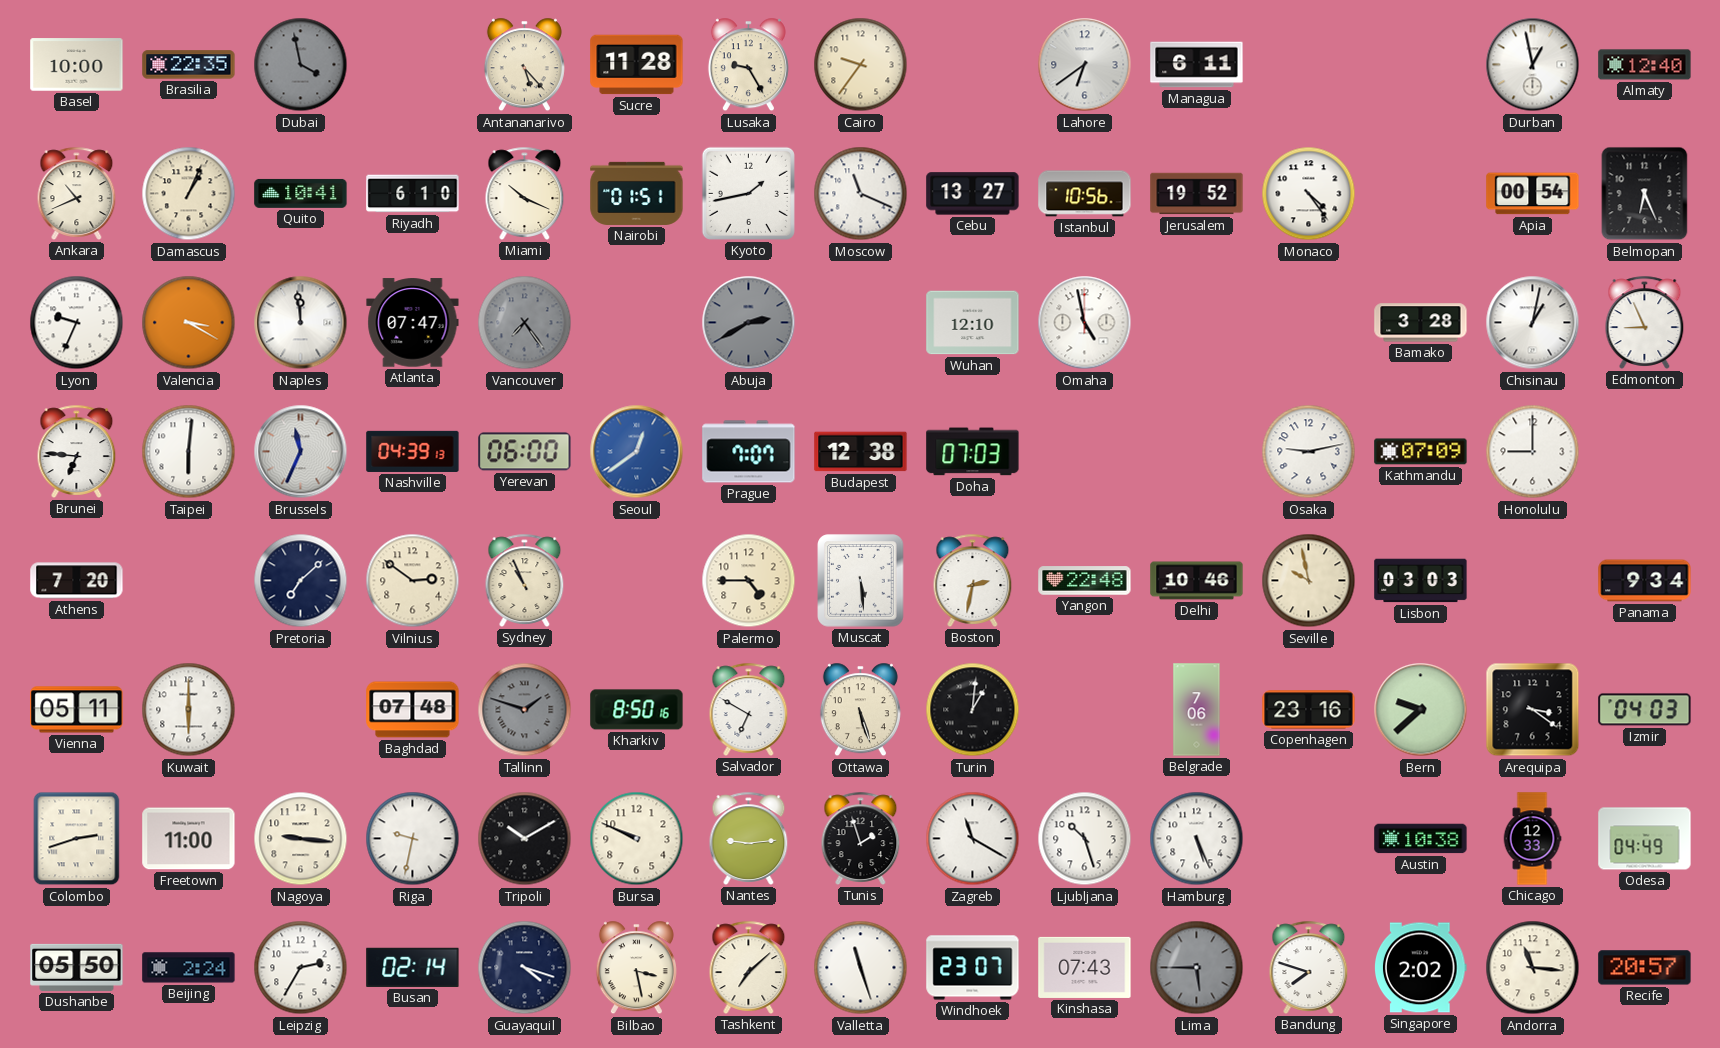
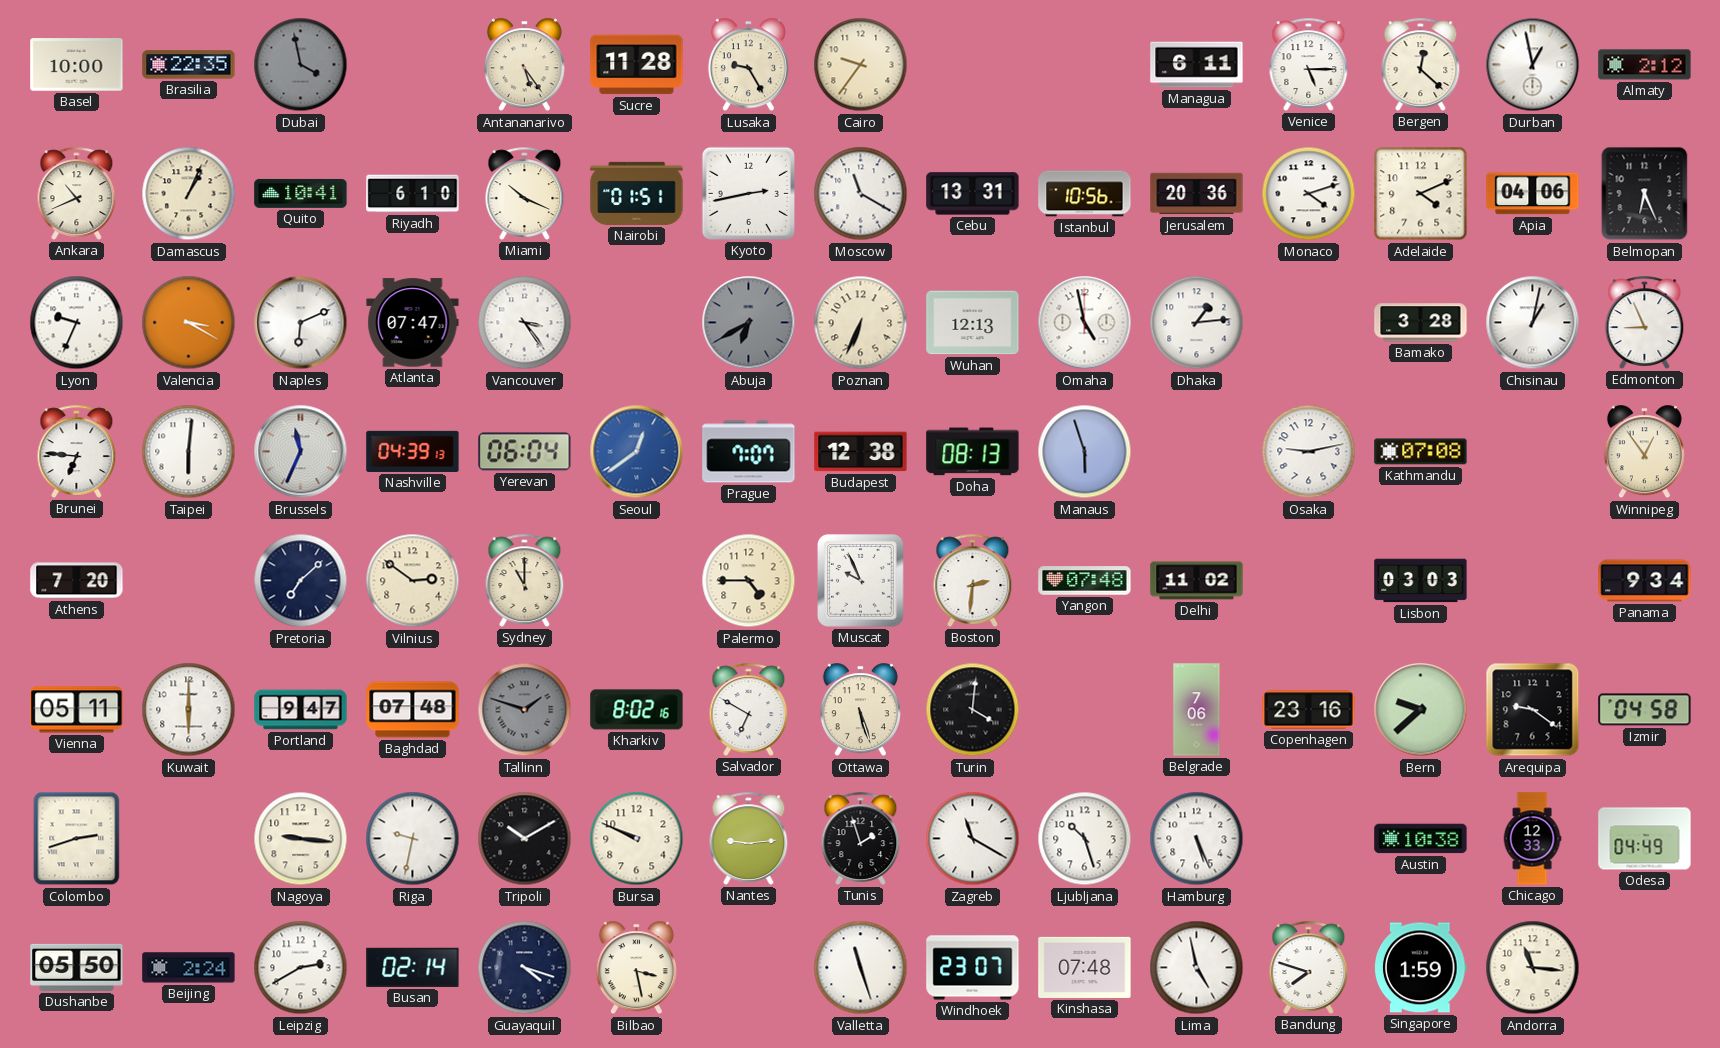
Antananarivo: 5:23 -> 5:24
Lahore: 6:39 -> none
Venice: none -> 5:15
Bergen: none -> 12:22
Almaty: 12:40 -> 2:12
Kyoto: 1:43 -> 2:43
Moscow: 11:19 -> 11:20
Cebu: 13:27 -> 13:31
Jerusalem: 19:52 -> 20:36
Monaco: 4:24 -> 4:12
Adelaide: none -> 4:11
Apia: 00:54 -> 04:06
Naples: 11:59 -> 6:11
Vancouver: 7:24 -> 3:24
Vancouver dial: grey -> white
Abuja: 2:40 -> 6:40
Poznan: none -> 6:34
Wuhan: 12:10 -> 12:13
Dhaka: none -> 1:14
Yerevan: 06:00 -> 06:04
Doha: 07:03 -> 08:13
Manaus: none -> 5:57
Kathmandu: 07:09 -> 07:08
Honolulu: 9:00 -> none
Winnipeg: none -> 12:54
Sydney: 10:56 -> 11:00
Muscat: 5:29 -> 9:56
Boston: 2:32 -> 2:31
Yangon: 22:48 -> 07:48
Delhi: 10:46 -> 11:02
Seville: 9:58 -> none
Portland: none -> 9:47
Kharkiv: 8:50 -> 8:02
Turin: 1:01 -> 4:01
Arequipa: 3:21 -> 9:21
Izmir: 04:03 -> 04:58
Freetown: 11:00 -> none
Leipzig: 2:35 -> 2:40
Tashkent: 7:08 -> none
Kinshasa: 07:43 -> 07:48
Lima: 5:45 -> 4:58
Lima dial: grey -> white
Singapore: 2:02 -> 1:59
Recife: 20:57 -> none
